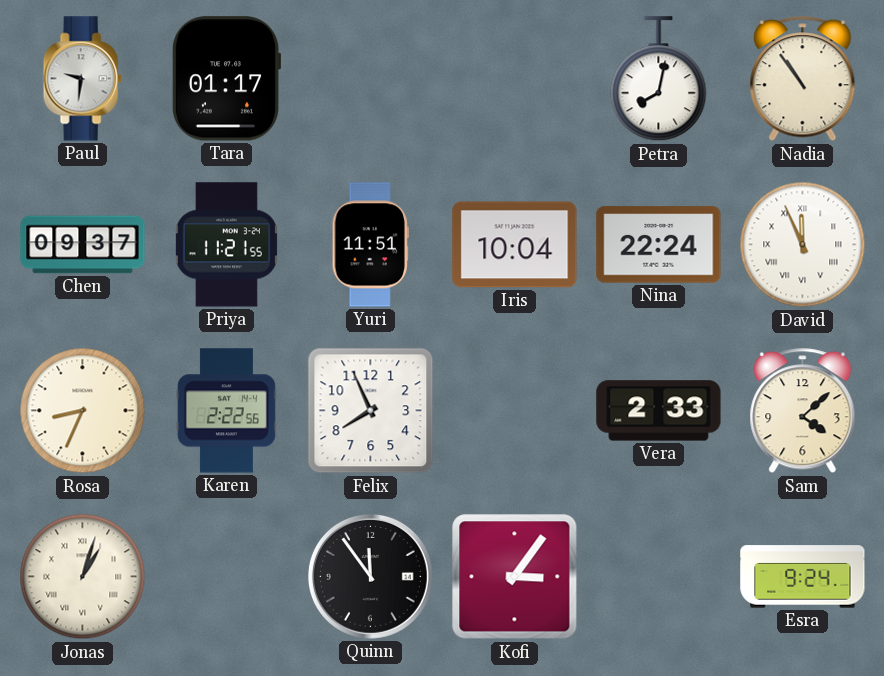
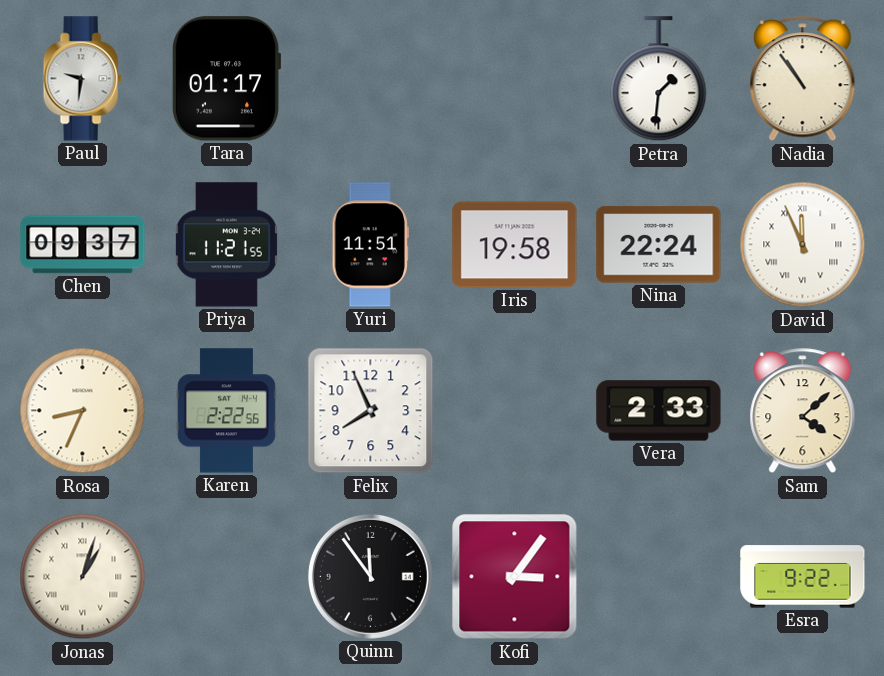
Petra: 8:02 -> 1:31
Iris: 10:04 -> 19:58
Esra: 9:24 -> 9:22
